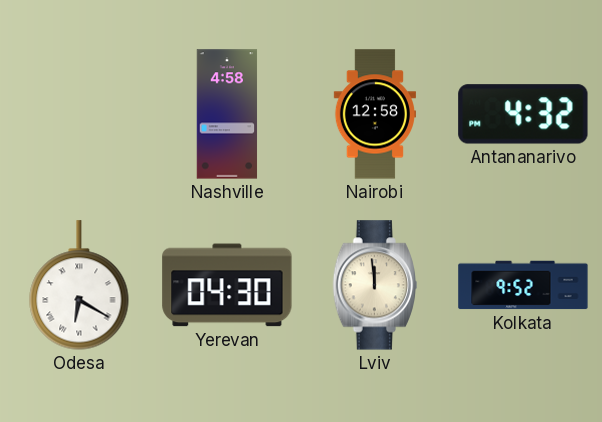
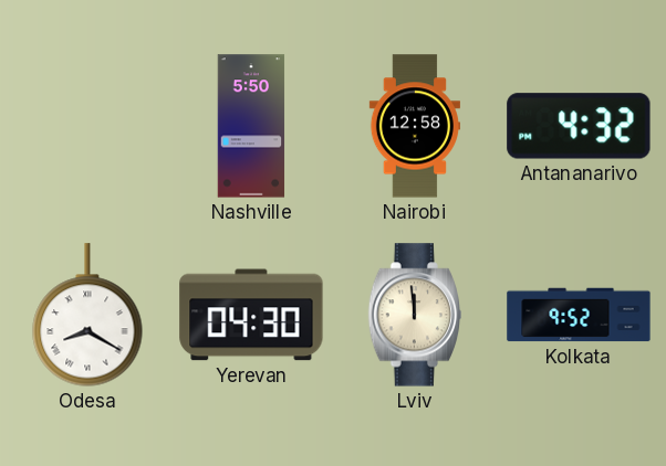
Nashville: 4:58 -> 5:50
Odesa: 6:20 -> 8:20
